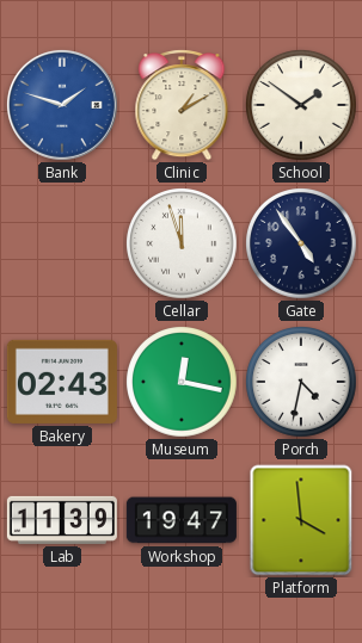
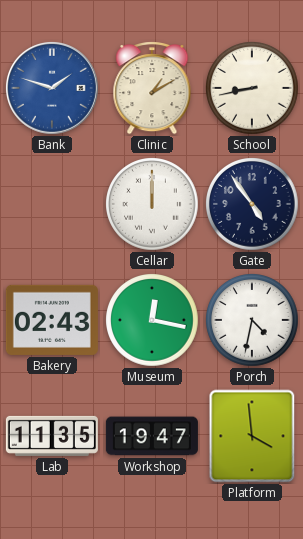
School: 1:51 -> 8:43
Cellar: 11:57 -> 12:00
Lab: 11:39 -> 11:35
